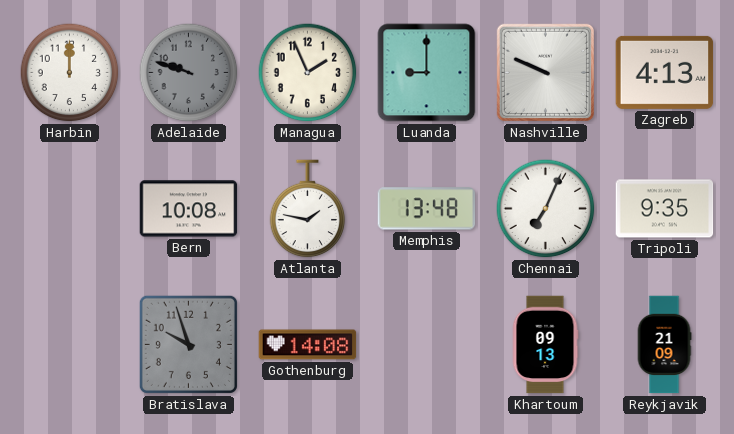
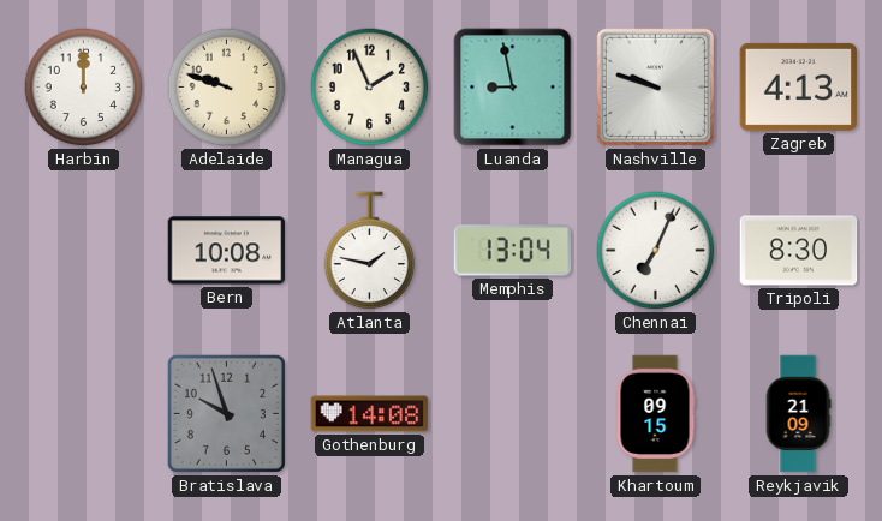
Adelaide dial: grey -> cream
Luanda: 9:00 -> 8:58
Nashville: 9:49 -> 9:48
Memphis: 13:48 -> 13:04
Tripoli: 9:35 -> 8:30
Khartoum: 09:13 -> 09:15
